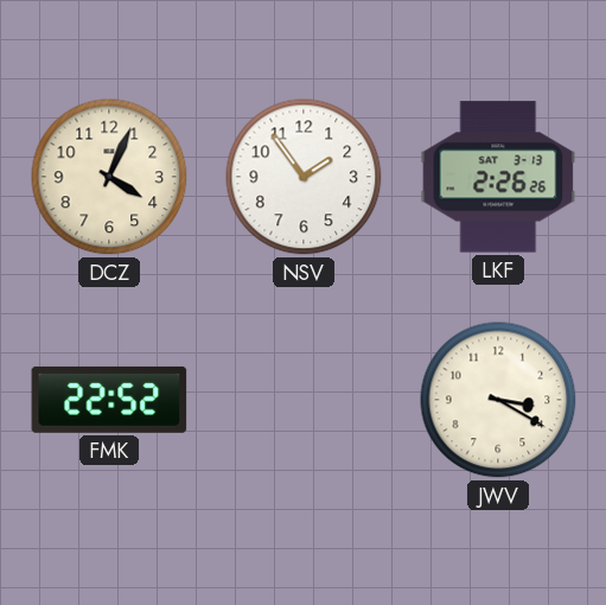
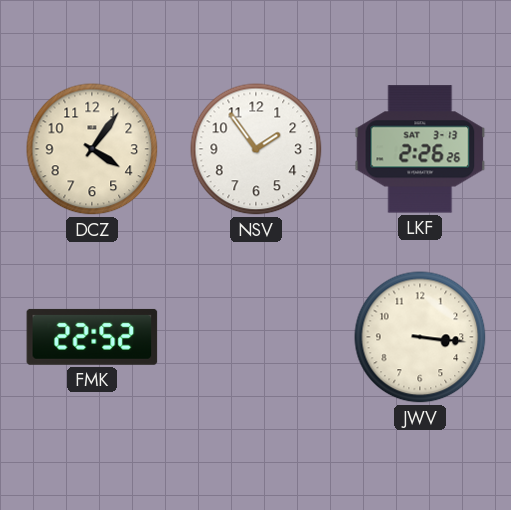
DCZ: 4:04 -> 4:06
JWV: 3:20 -> 3:16
